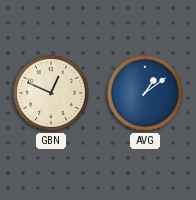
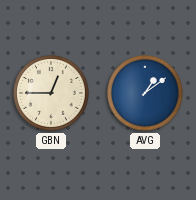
GBN: 12:49 -> 12:45
